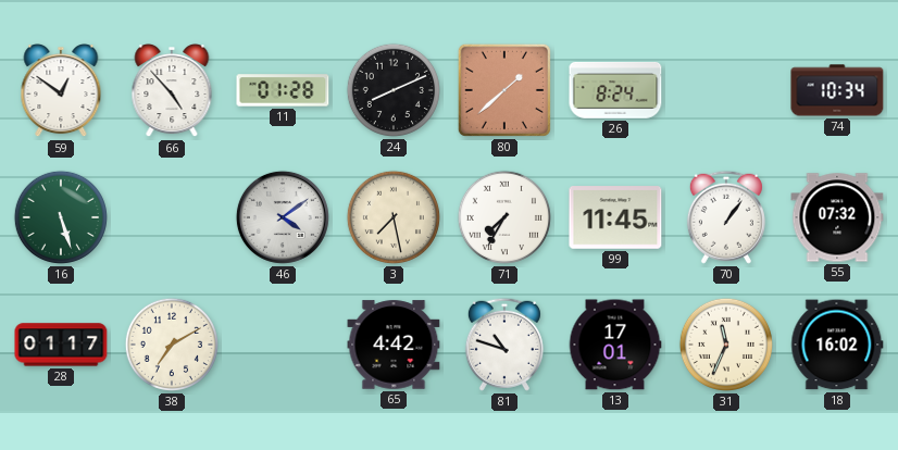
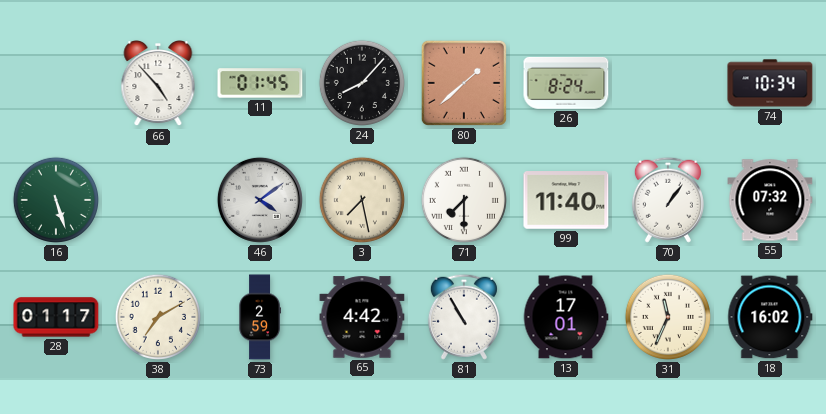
59: 12:51 -> none
11: 01:28 -> 01:45
24: 8:11 -> 8:07
71: 7:35 -> 7:30
99: 11:45 -> 11:40
73: none -> 2:59
81: 10:48 -> 10:55
